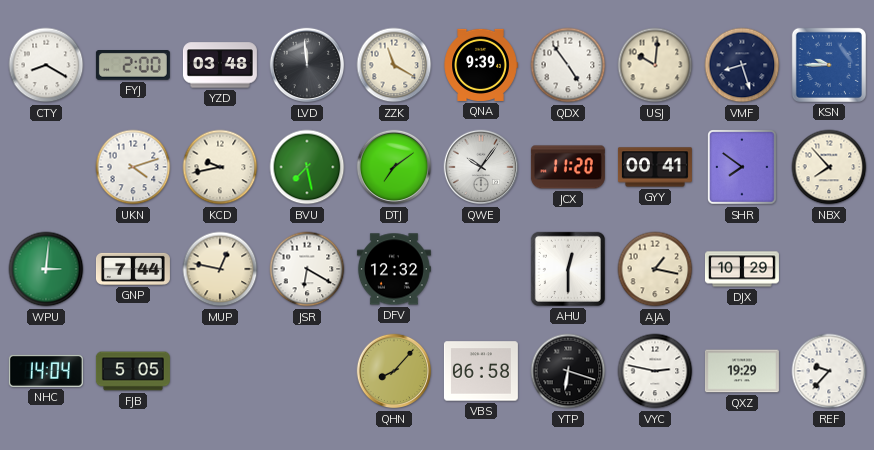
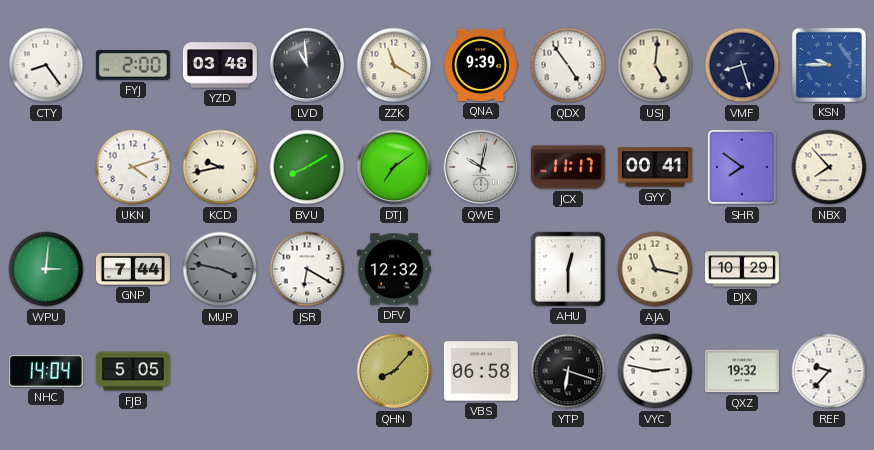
CTY: 8:20 -> 8:24
LVD: 11:59 -> 10:59
USJ: 10:01 -> 5:01
BVU: 7:28 -> 8:10
QWE: 10:06 -> 10:02
JCX: 11:20 -> 11:17
MUP: 12:47 -> 3:47
MUP dial: cream -> grey
AJA: 1:17 -> 11:17
QXZ: 19:29 -> 19:32
